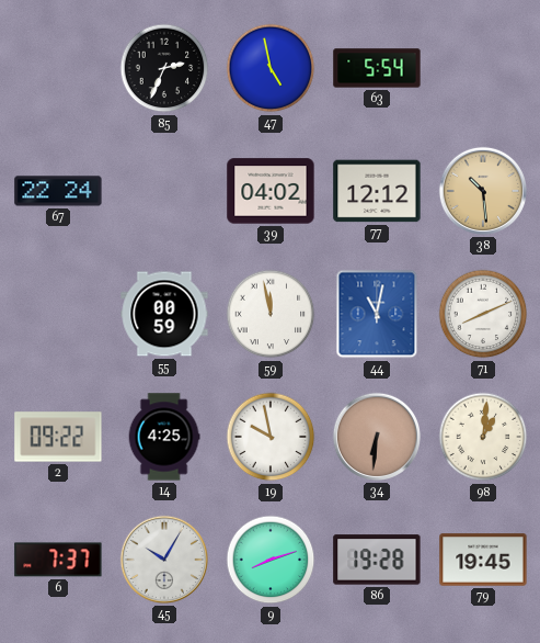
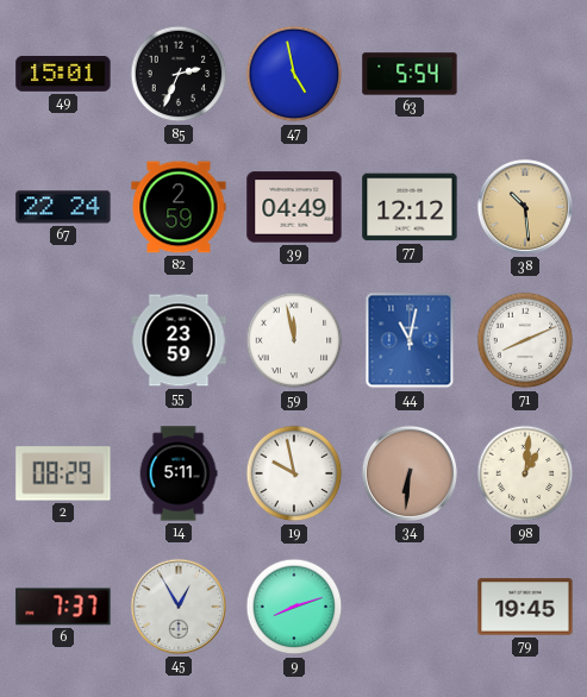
49: none -> 15:01
82: none -> 2:59
39: 04:02 -> 04:49
55: 00:59 -> 23:59
2: 09:22 -> 08:29
14: 4:25 -> 5:11
45: 10:05 -> 12:55
86: 19:28 -> none
